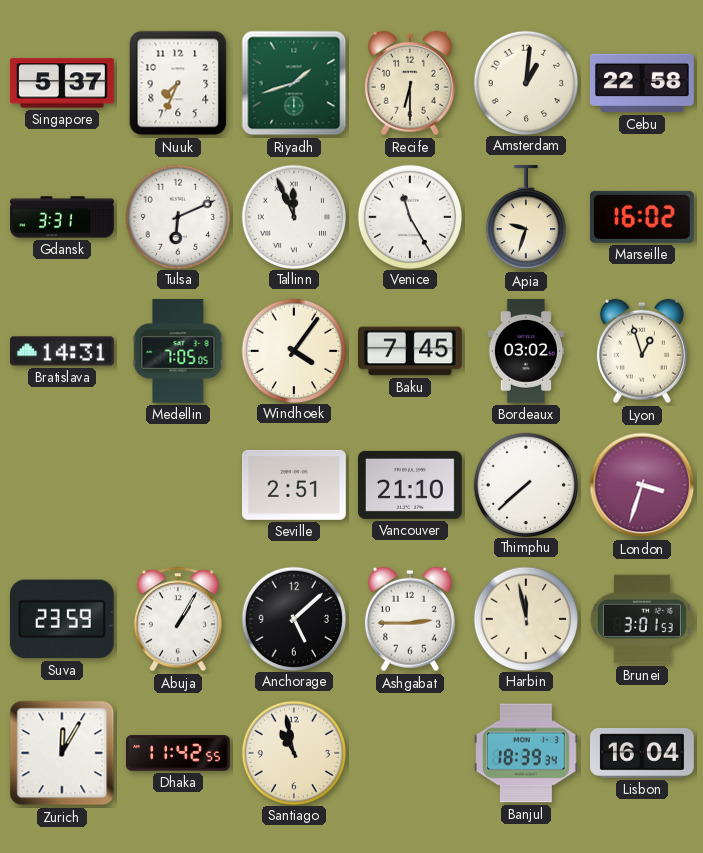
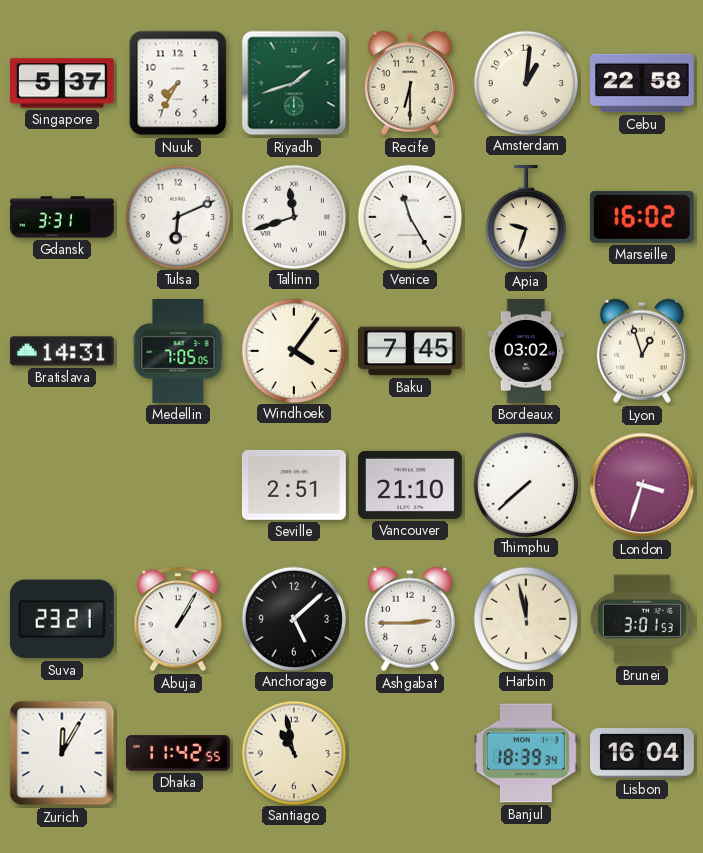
Nuuk: 7:34 -> 7:35
Tallinn: 11:56 -> 11:42
Suva: 23:59 -> 23:21
